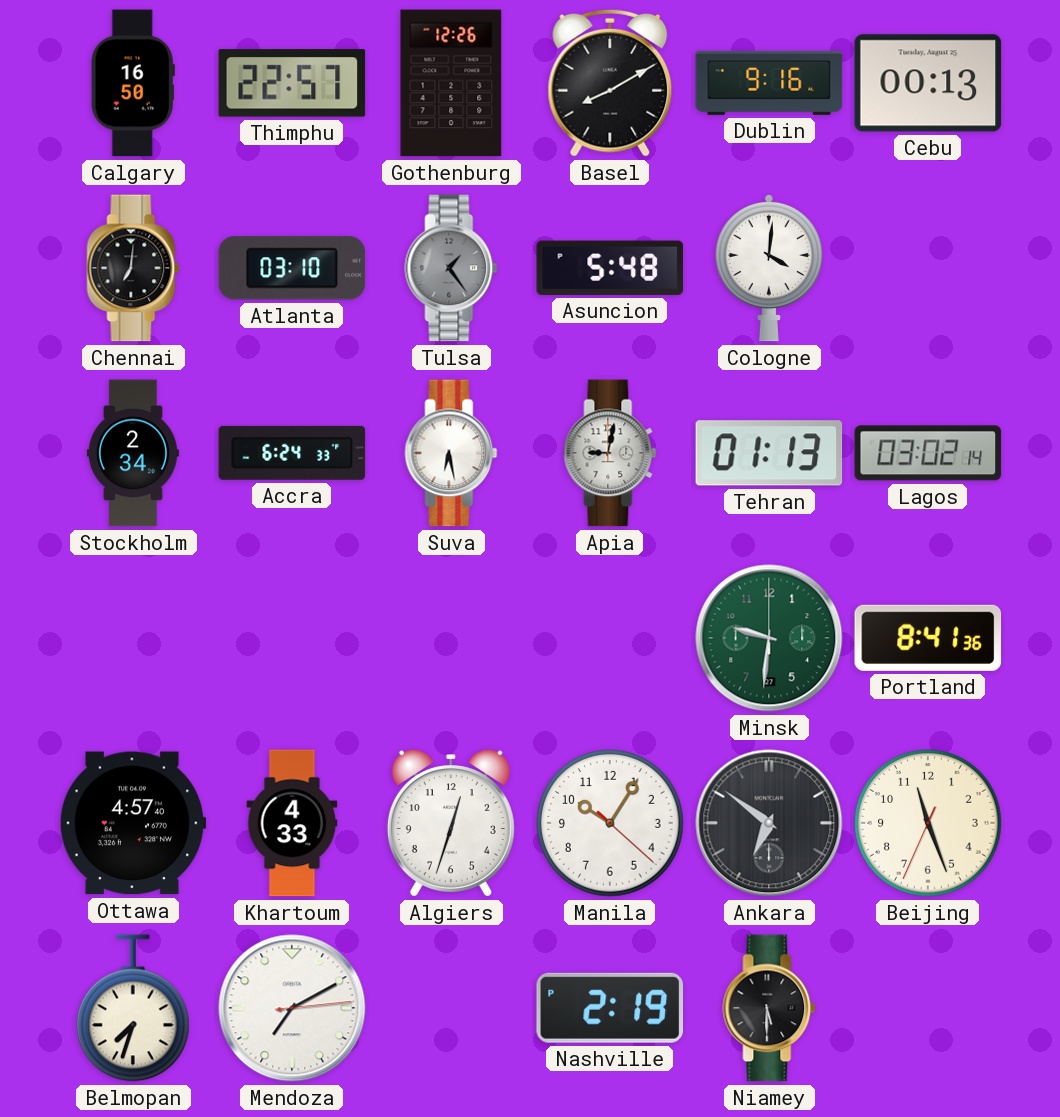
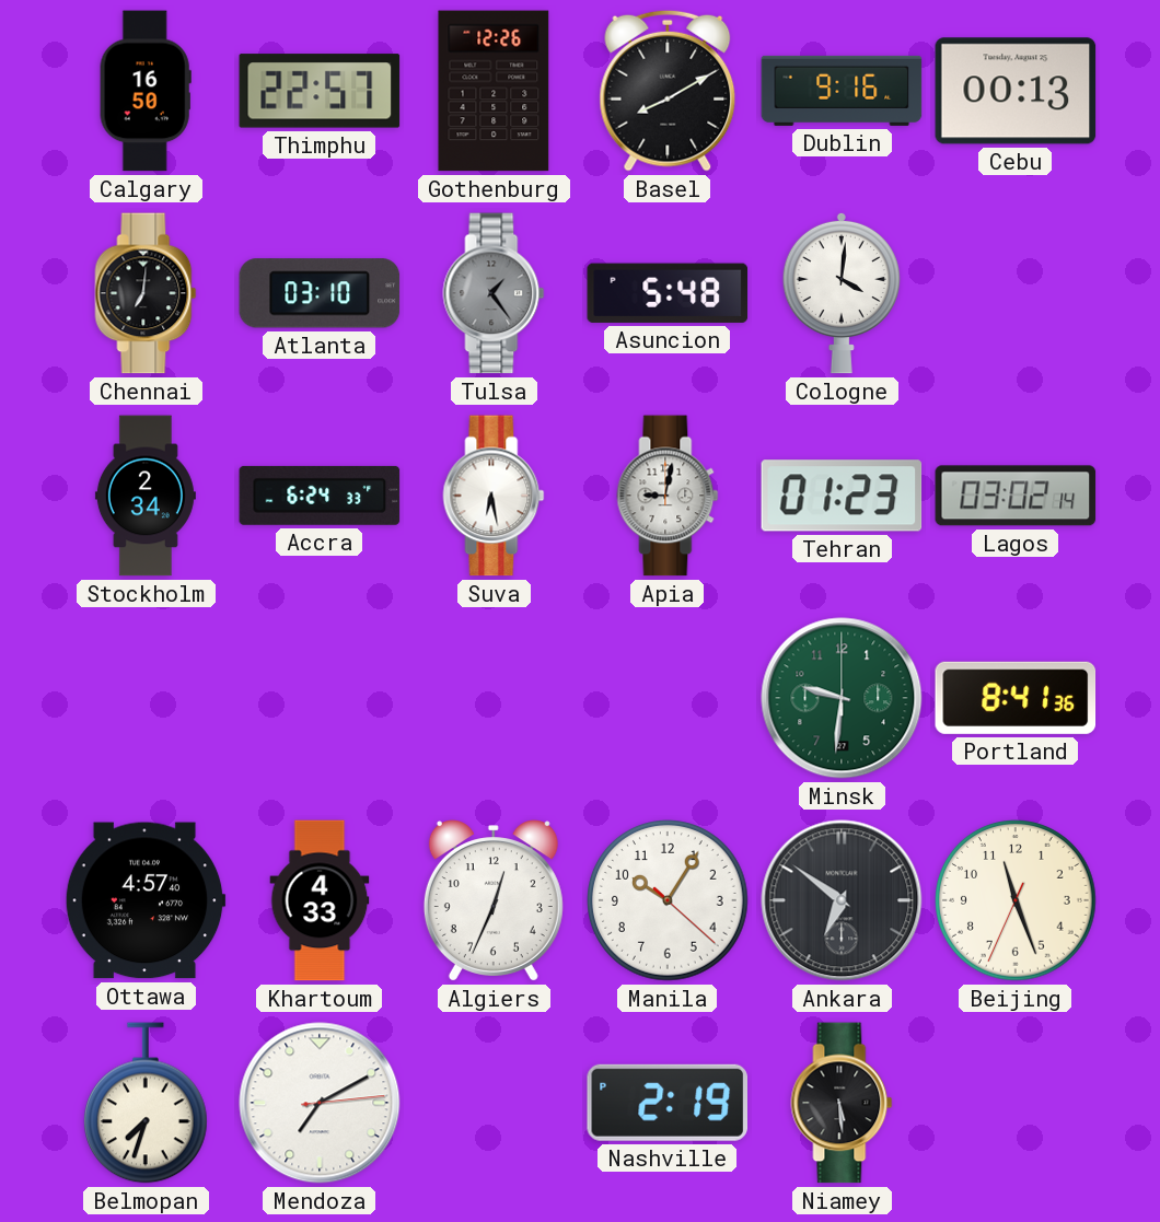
Tehran: 01:13 -> 01:23
Algiers: 12:33 -> 12:34
Niamey: 5:30 -> 5:29
